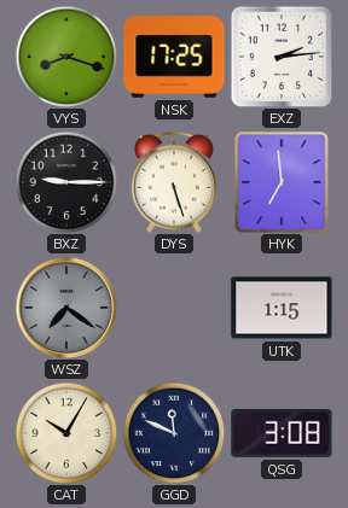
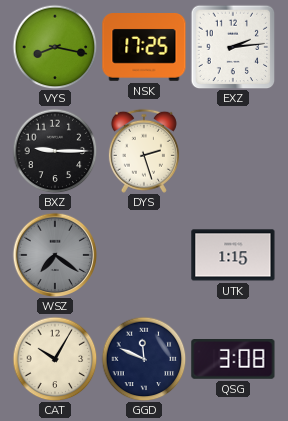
VYS: 8:18 -> 8:17
DYS: 5:27 -> 2:27
HYK: 6:59 -> none
